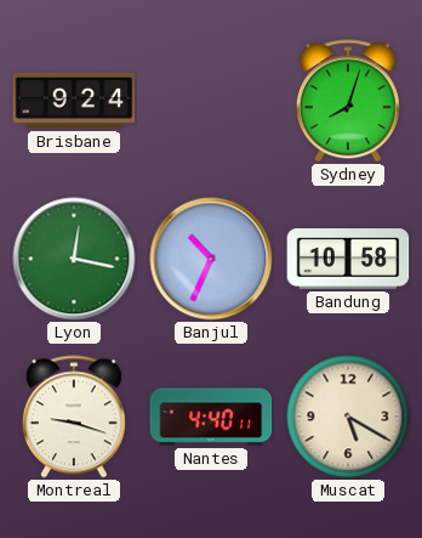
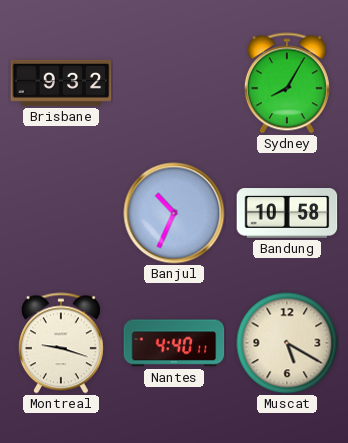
Brisbane: 9:24 -> 9:32
Sydney: 8:03 -> 8:05
Lyon: 12:17 -> none
